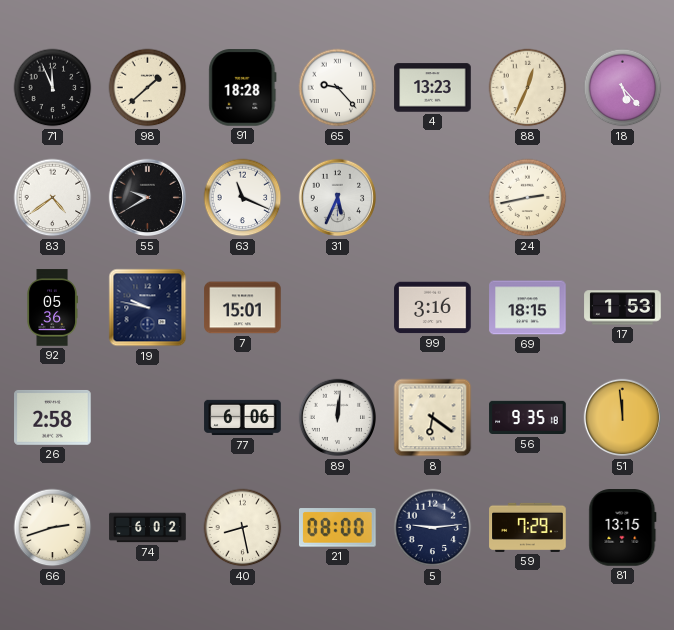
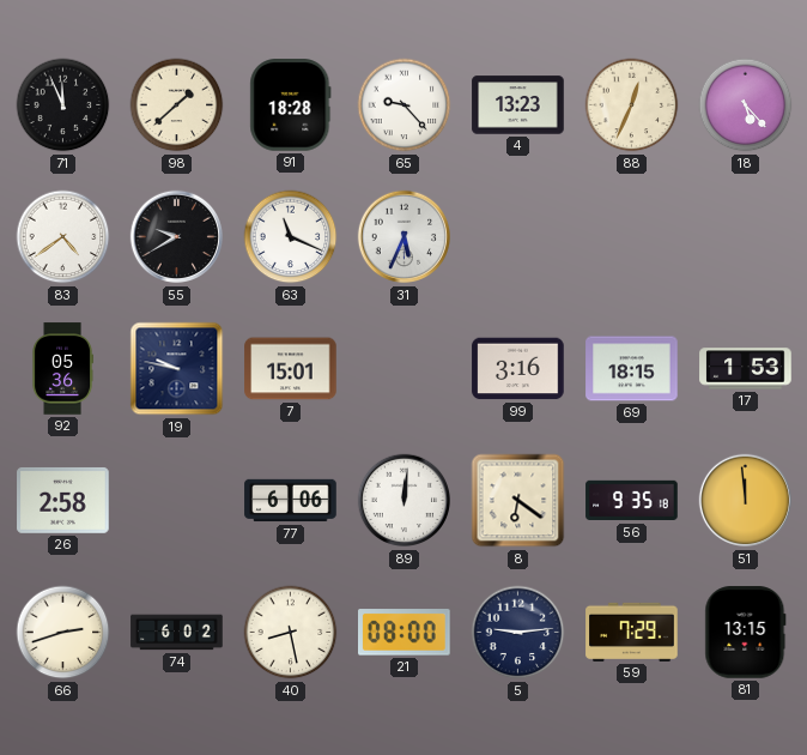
24: 2:43 -> none
